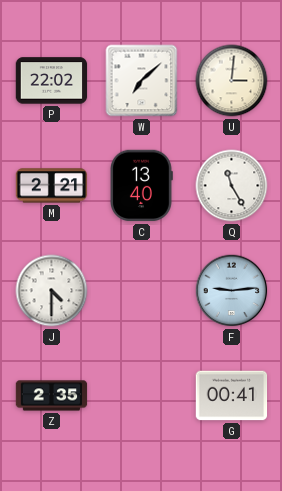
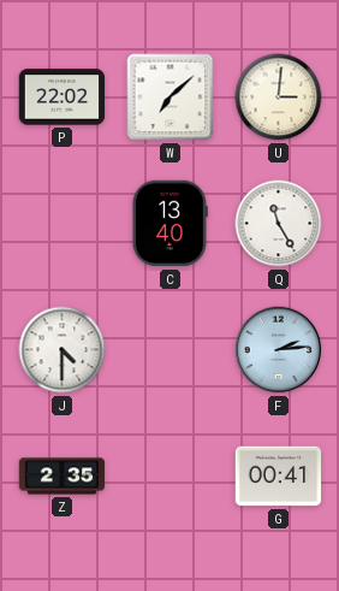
M: 2:21 -> none
F: 9:14 -> 2:14
